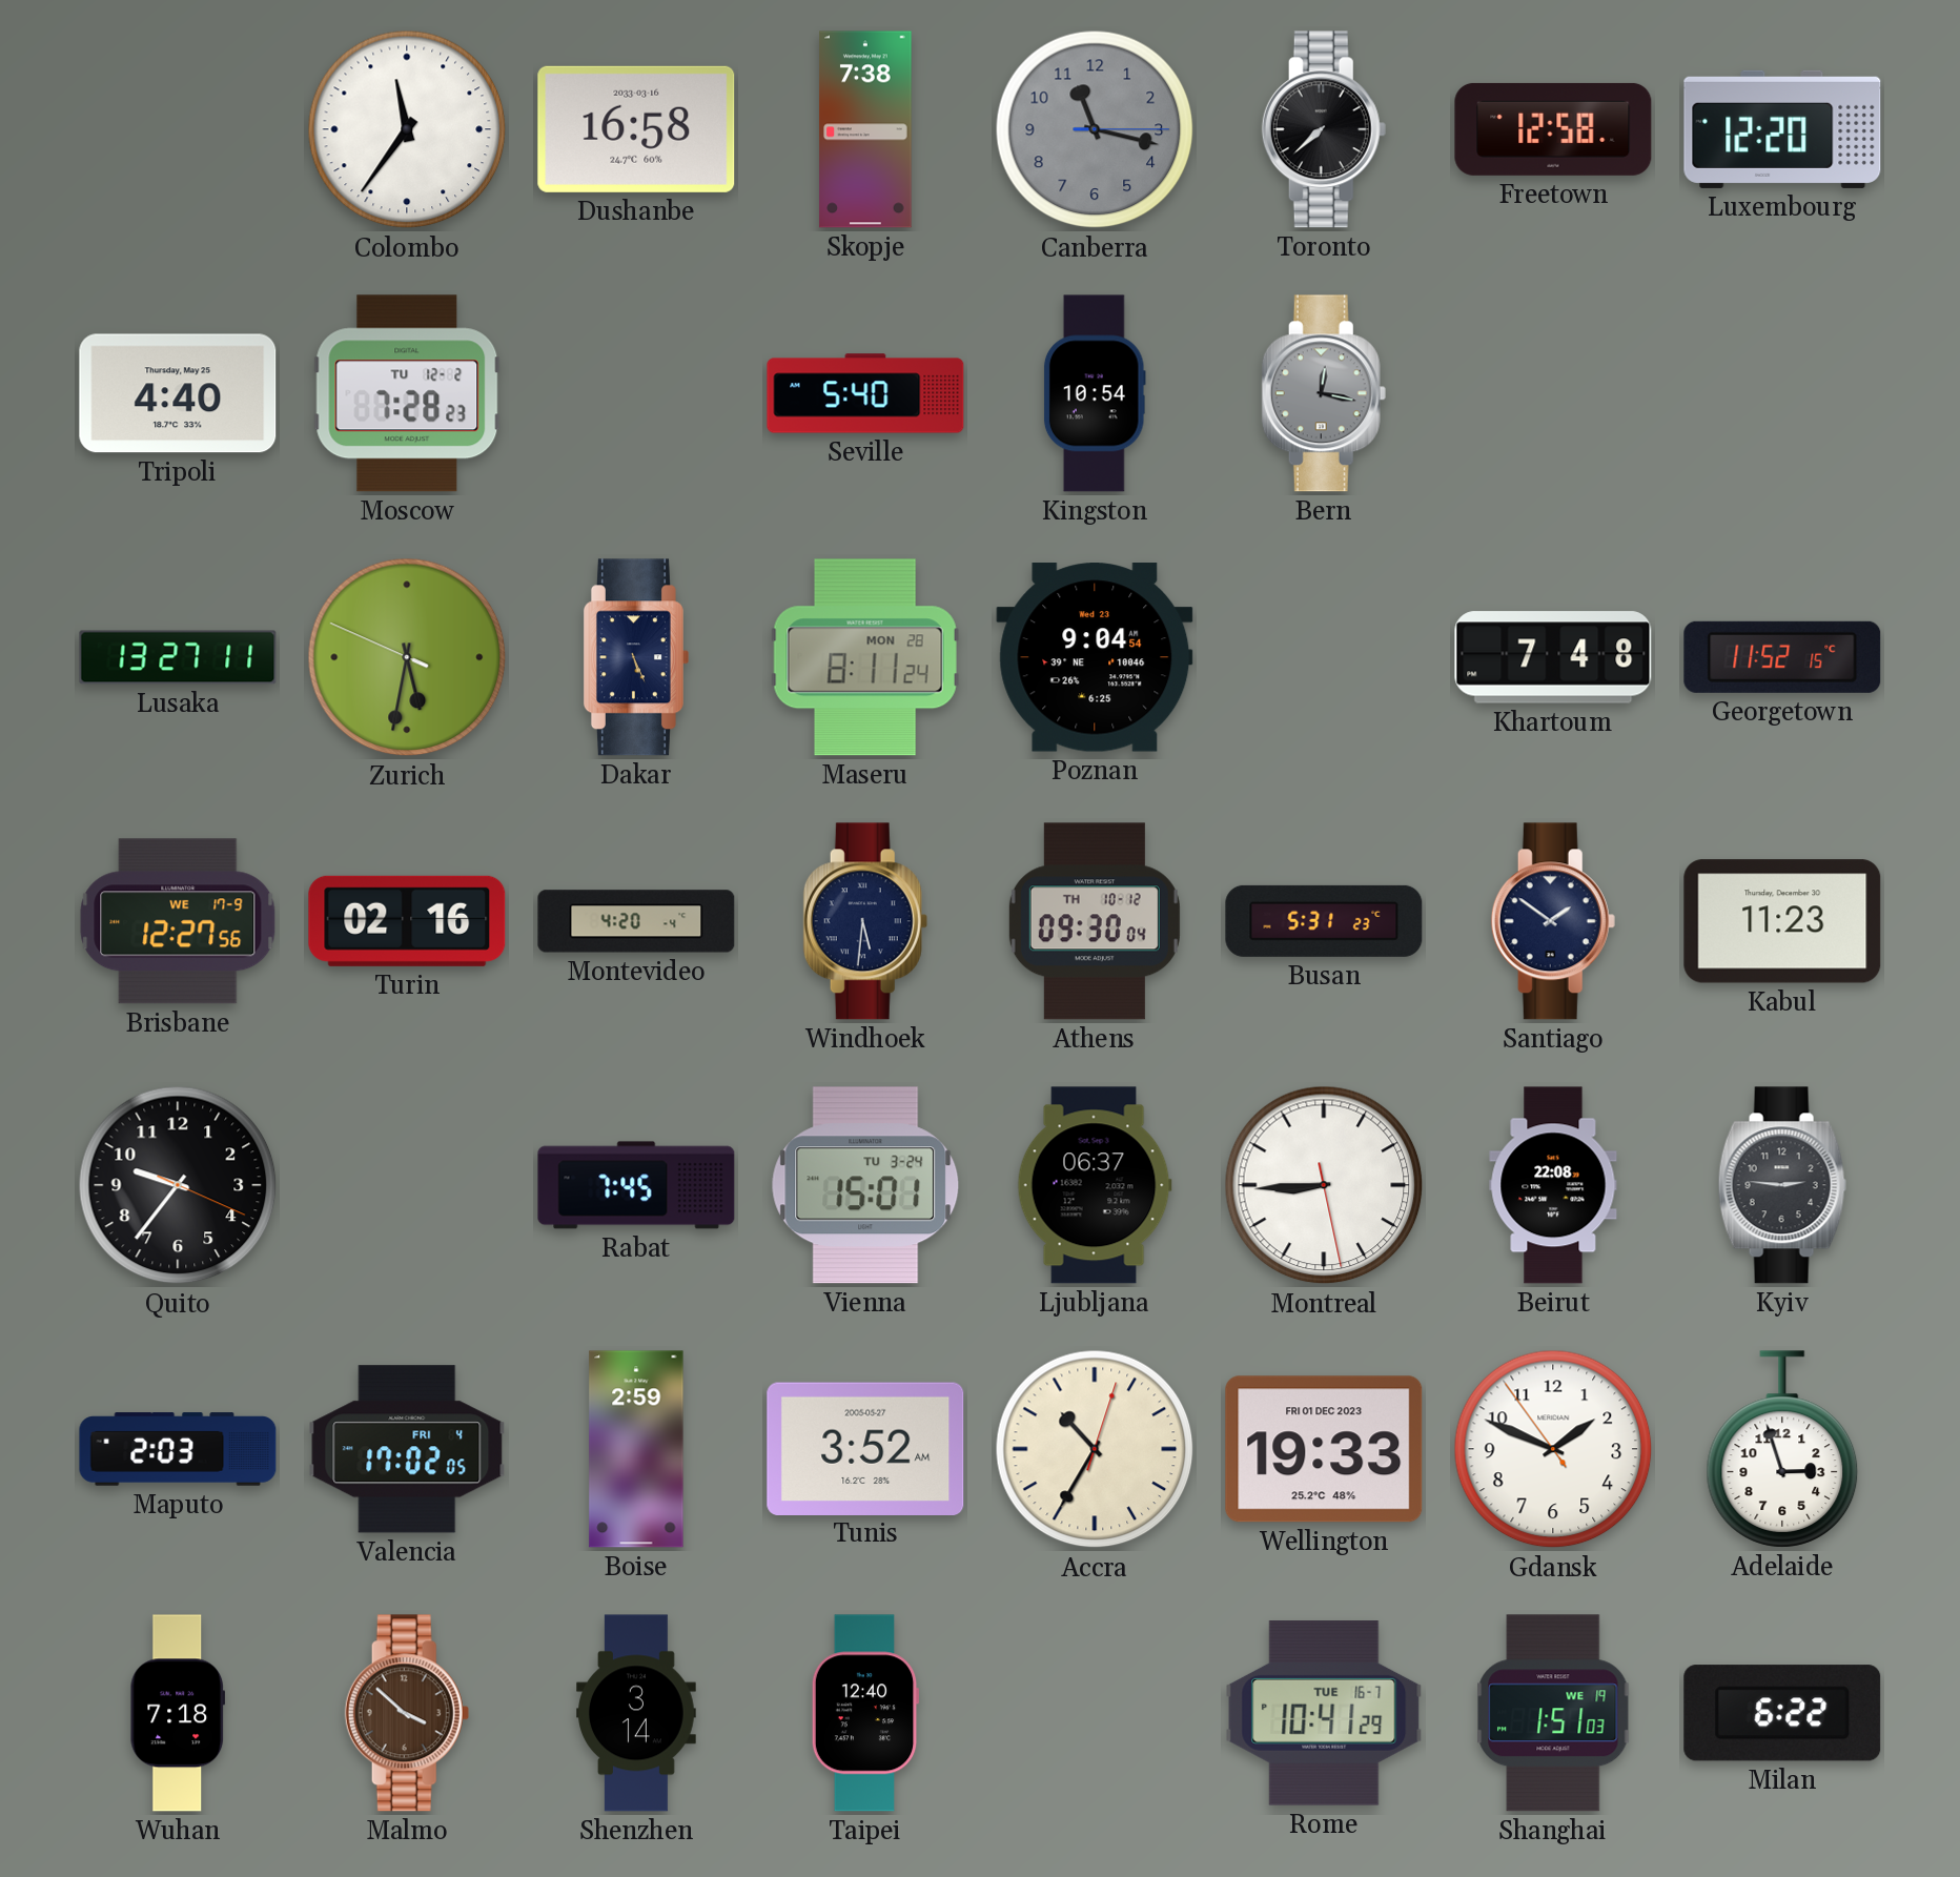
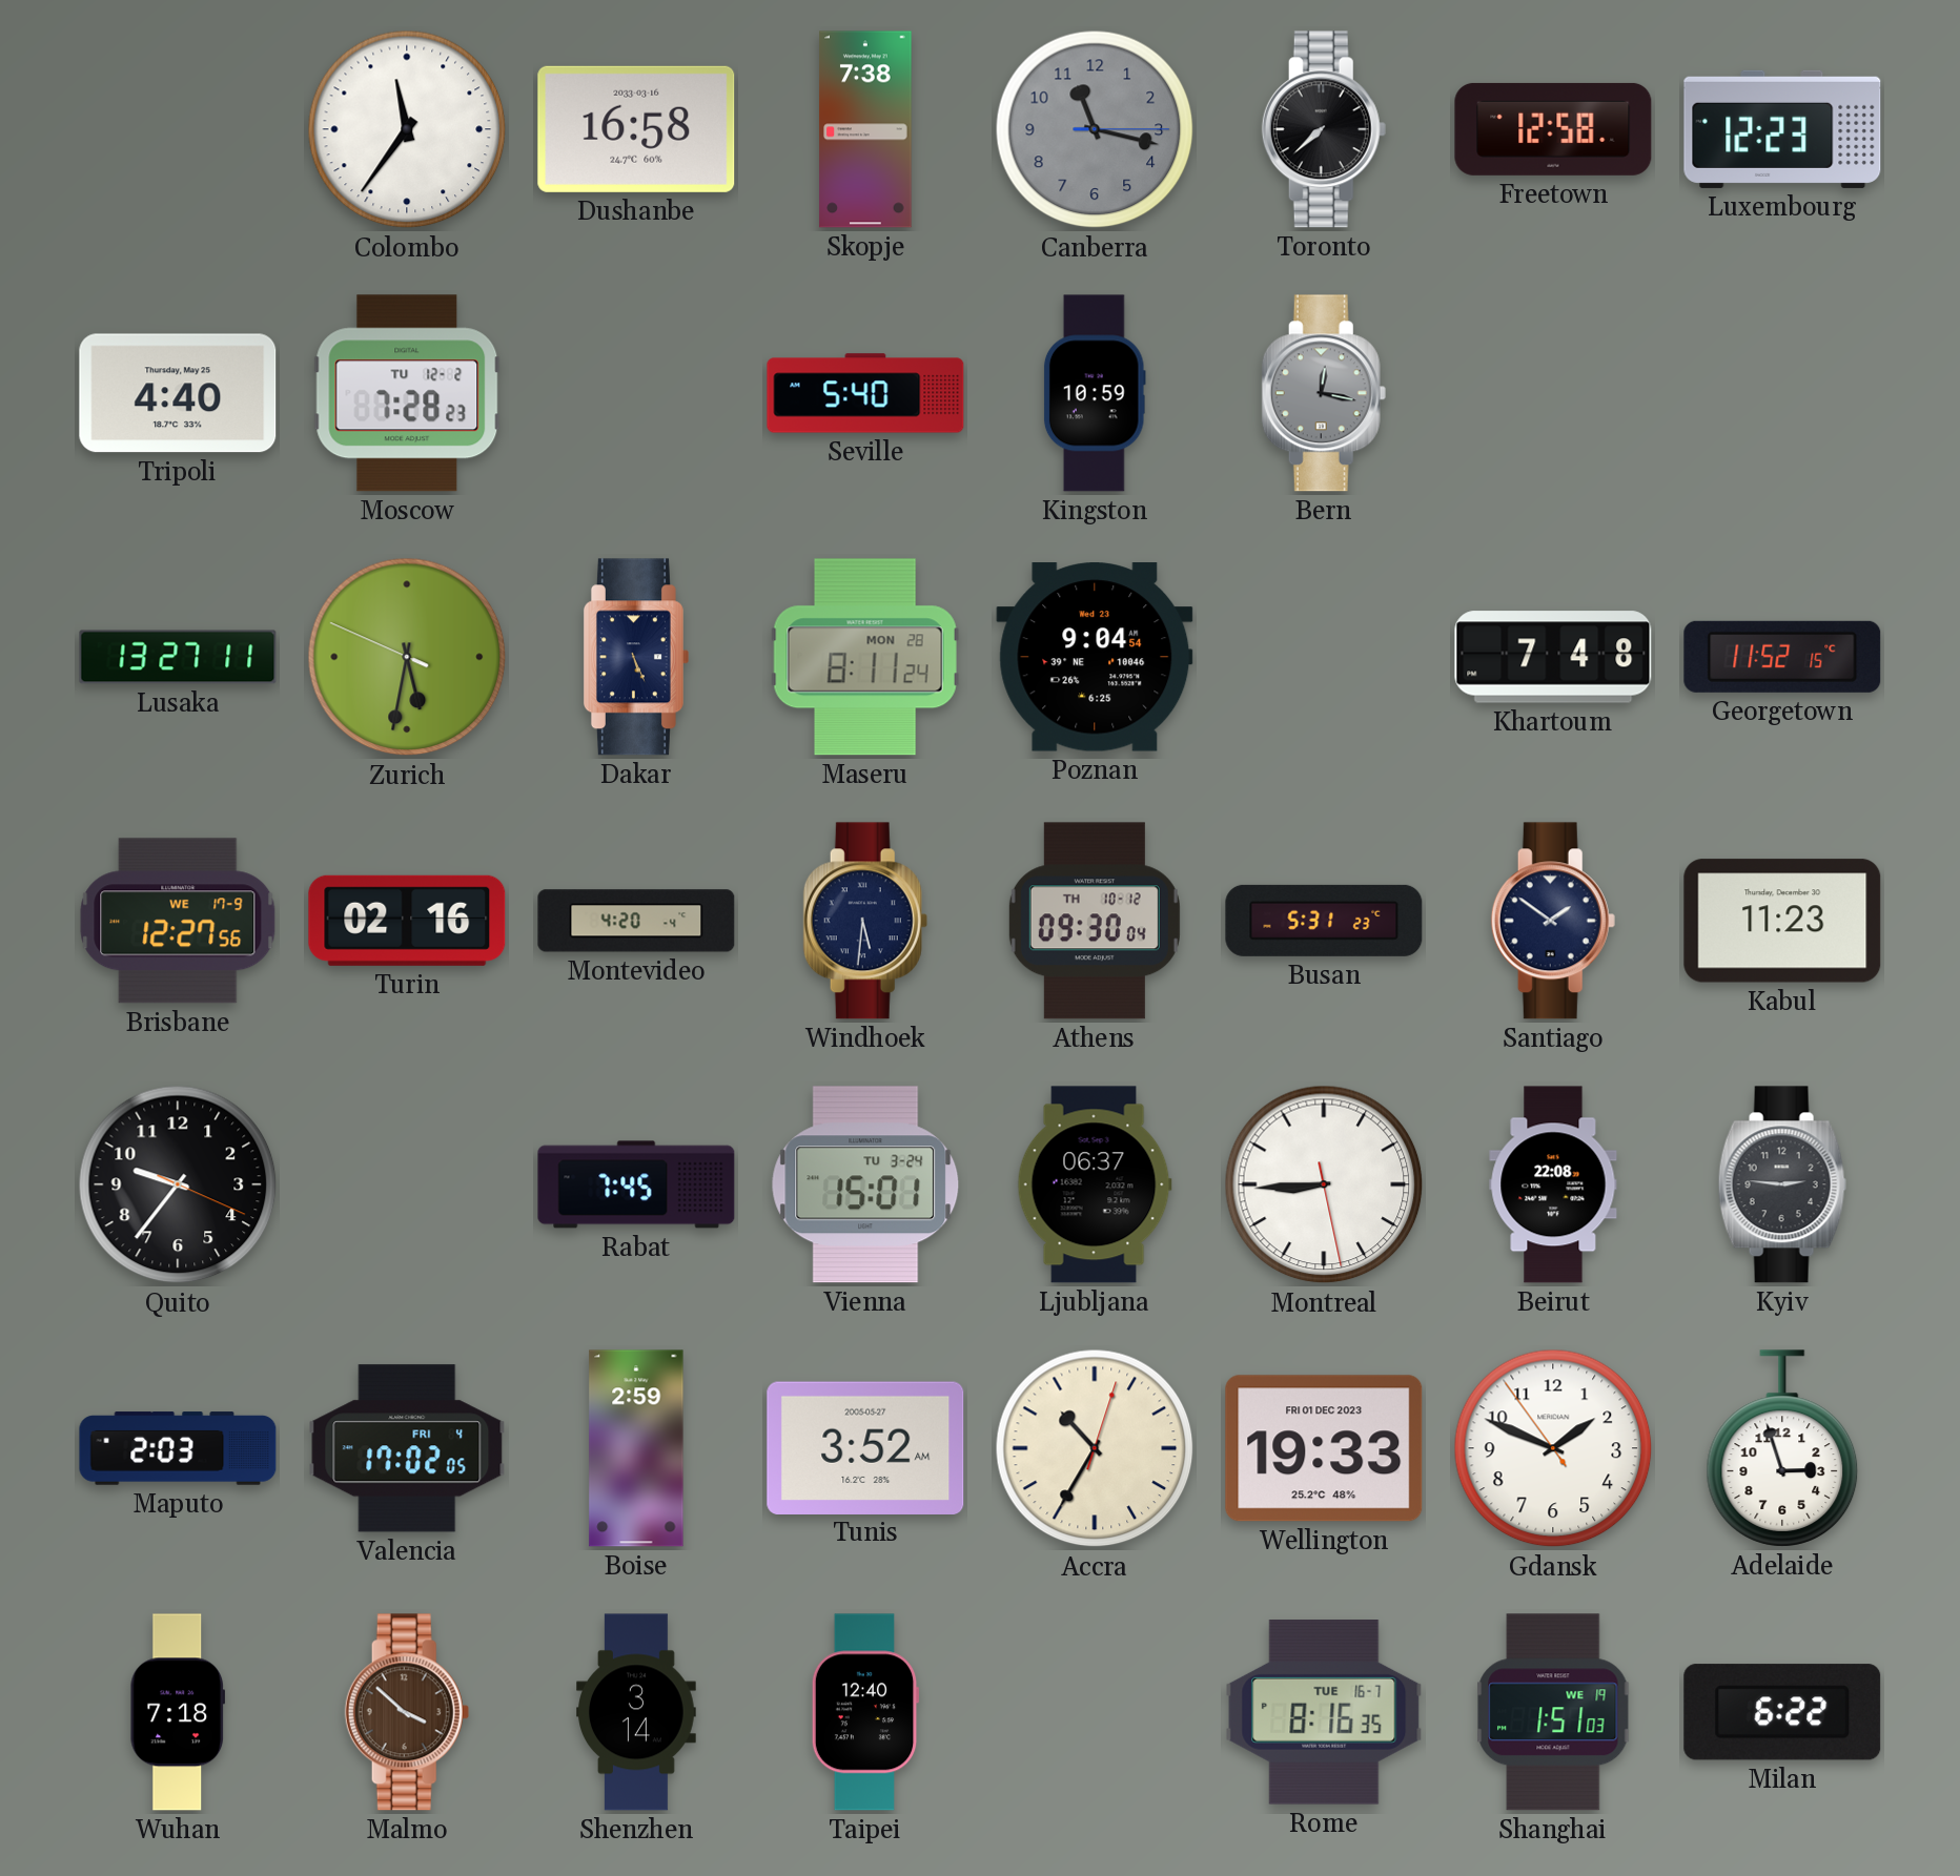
Luxembourg: 12:20 -> 12:23
Kingston: 10:54 -> 10:59
Rome: 10:41 -> 8:16
